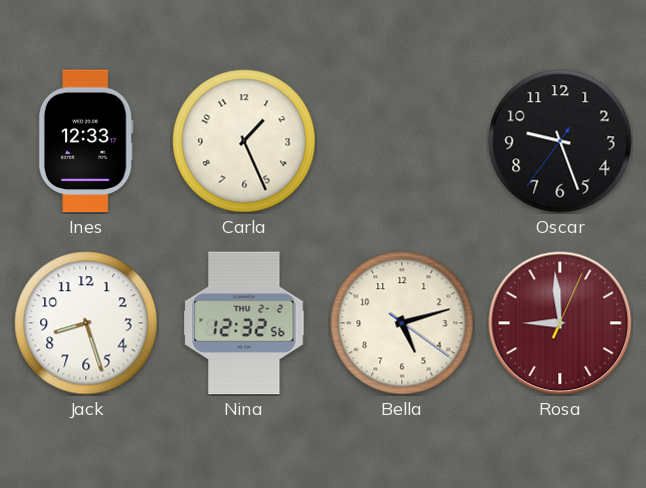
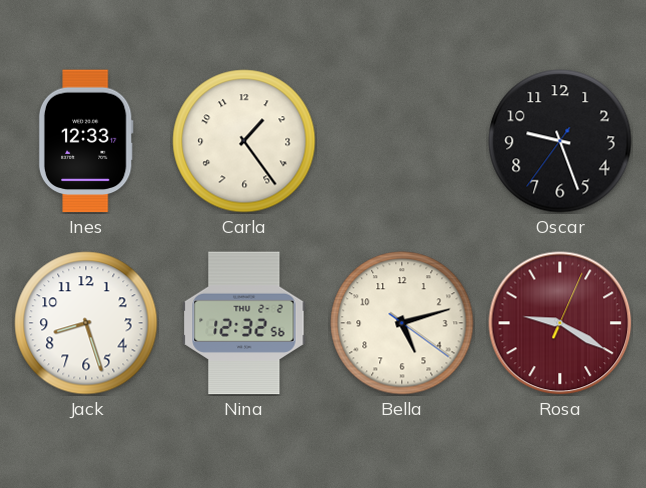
Carla: 1:26 -> 1:24
Rosa: 8:59 -> 9:20
